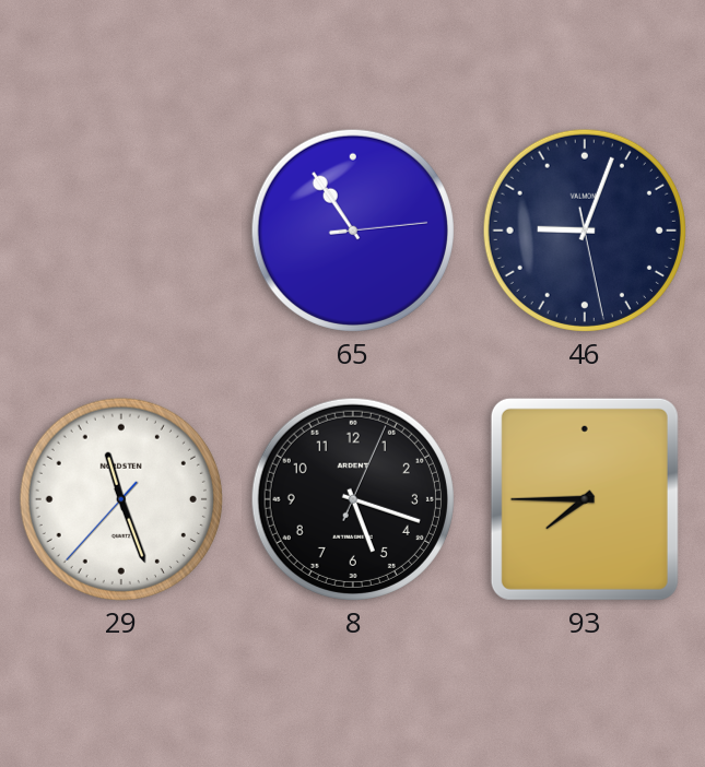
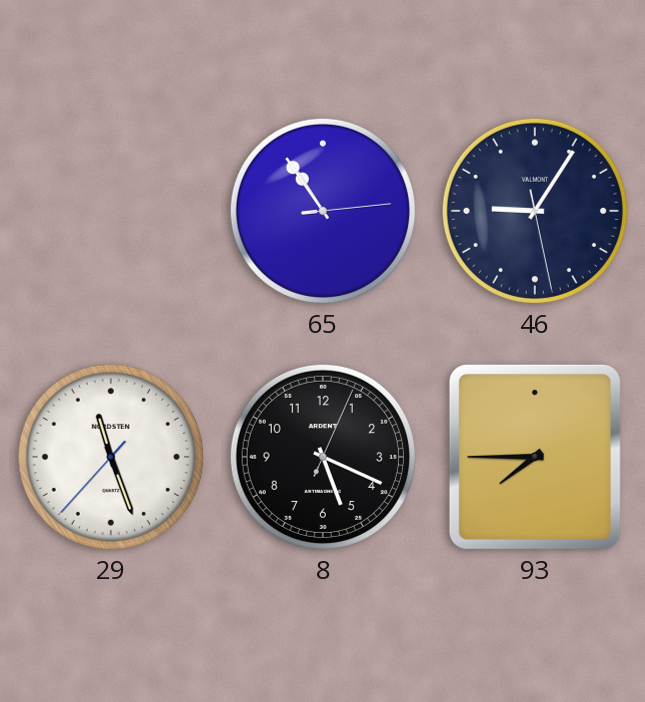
46: 9:03 -> 9:05
8: 5:18 -> 5:19
